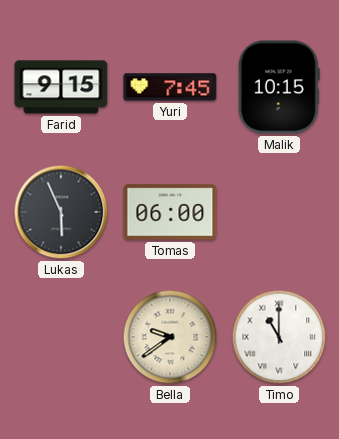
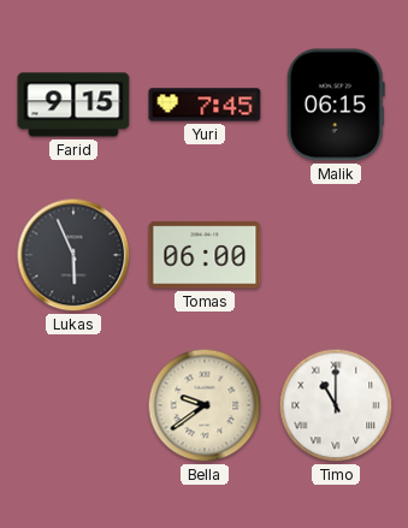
Malik: 10:15 -> 06:15
